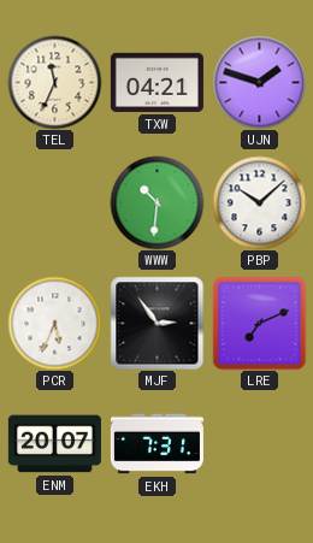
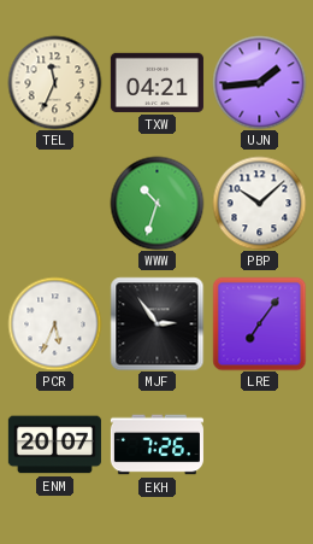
UJN: 1:48 -> 1:44
WWW: 10:31 -> 10:33
LRE: 7:11 -> 7:06
EKH: 7:31 -> 7:26
